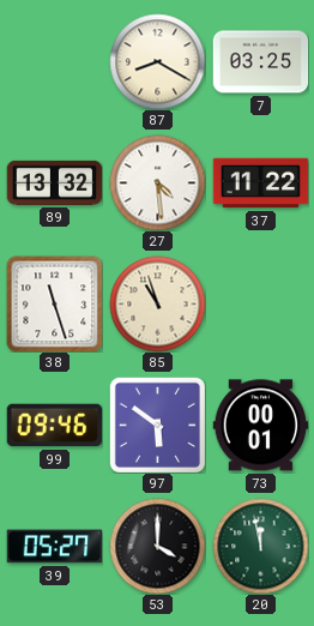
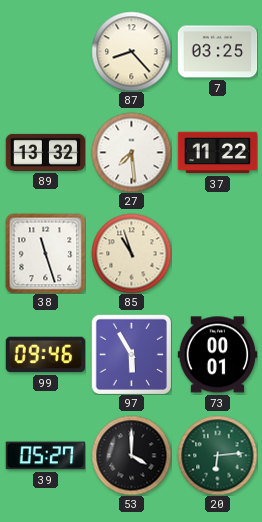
87: 8:20 -> 8:23
27: 4:29 -> 7:29
97: 5:51 -> 5:55
20: 11:58 -> 6:14
